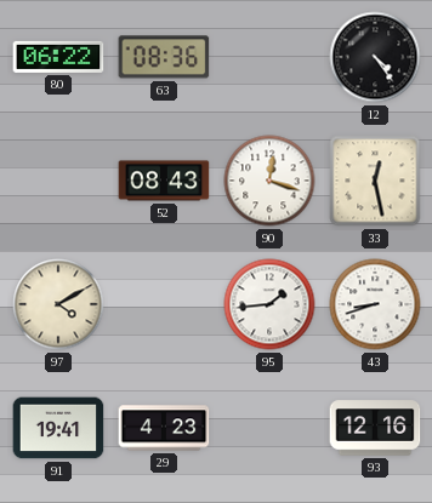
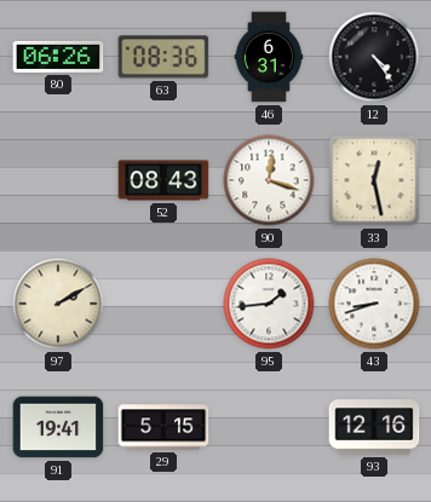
80: 06:22 -> 06:26
46: none -> 6:31
97: 4:10 -> 2:10
29: 4:23 -> 5:15
